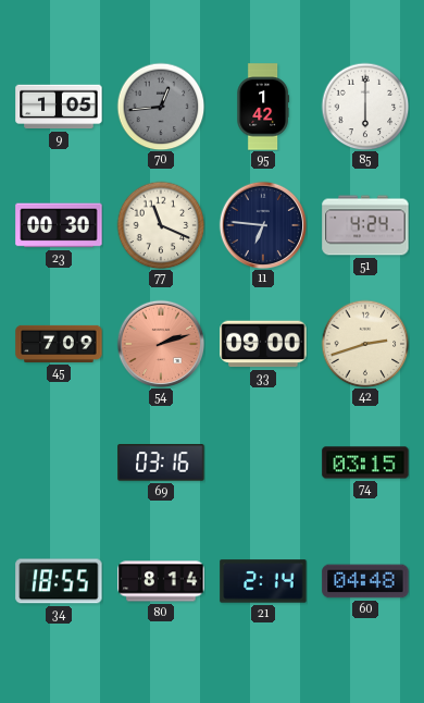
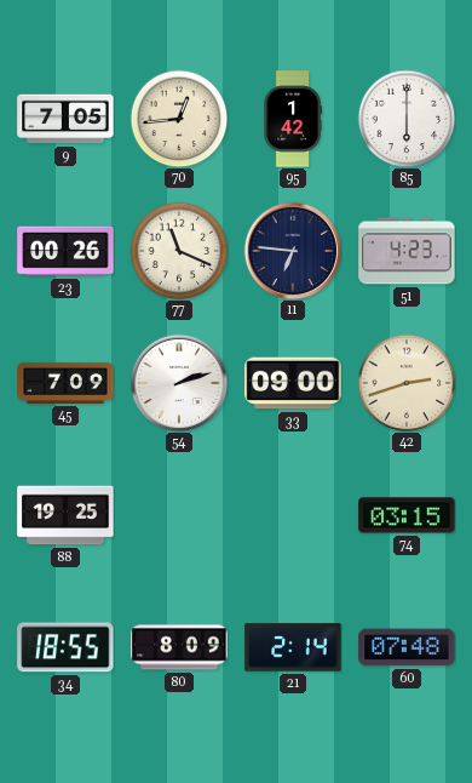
9: 1:05 -> 7:05
70 dial: grey -> cream
23: 00:30 -> 00:26
51: 4:24 -> 4:23
54 dial: salmon -> white
88: none -> 19:25
69: 03:16 -> none
80: 8:14 -> 8:09
60: 04:48 -> 07:48
